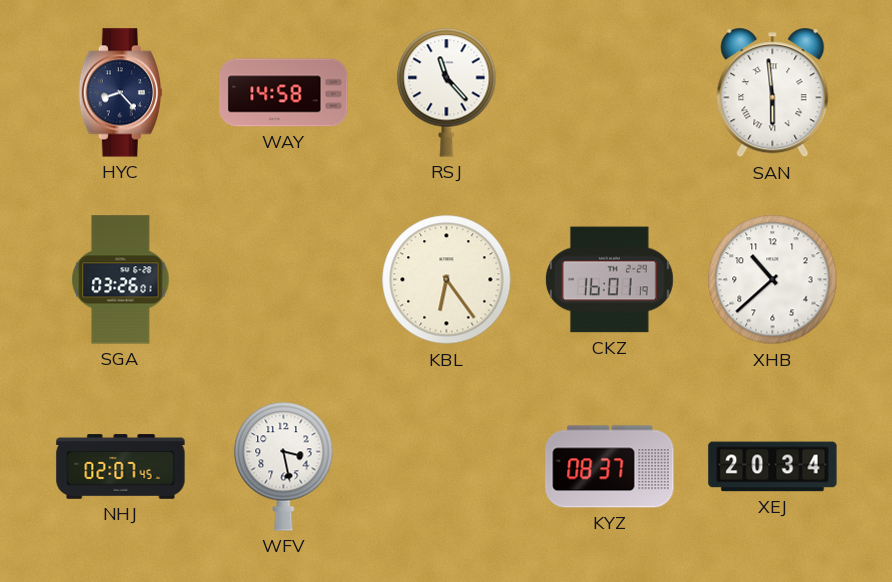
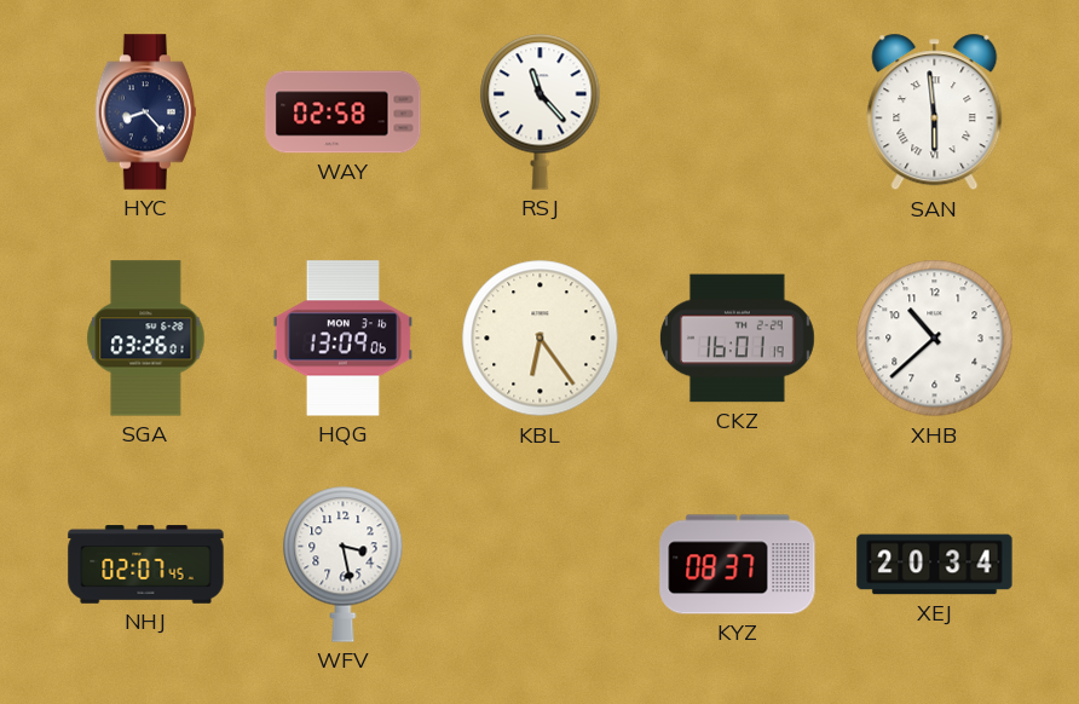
WAY: 14:58 -> 02:58
HQG: none -> 13:09
